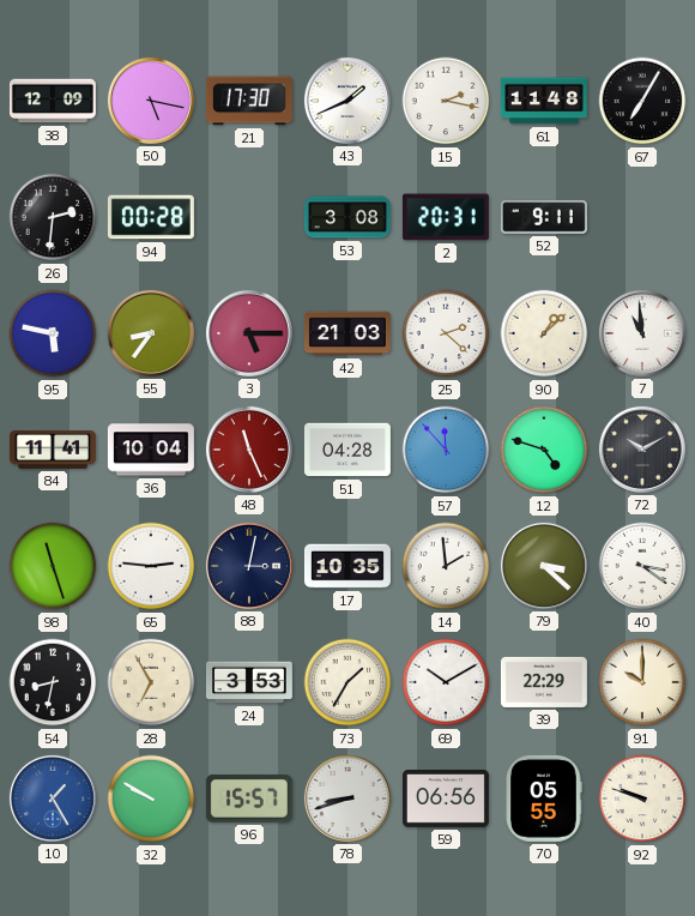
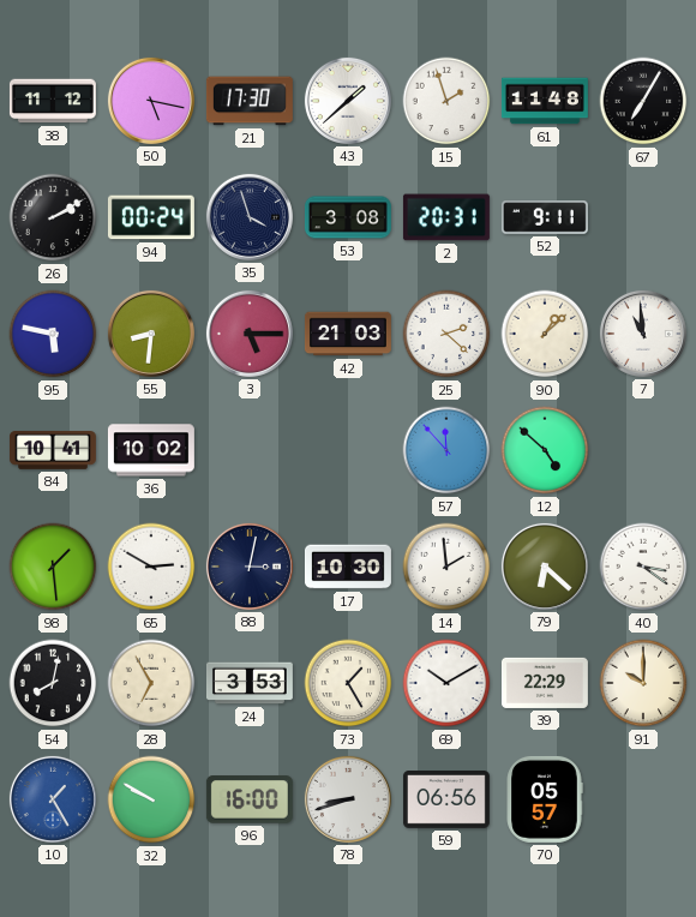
38: 12:09 -> 11:12
43: 1:41 -> 1:38
15: 2:17 -> 1:57
26: 2:31 -> 2:10
94: 00:28 -> 00:24
35: none -> 3:57
55: 8:36 -> 8:31
84: 11:41 -> 10:41
36: 10:04 -> 10:02
48: 11:26 -> none
51: 04:28 -> none
12: 4:48 -> 4:52
72: 10:10 -> none
98: 11:27 -> 1:29
65: 2:46 -> 2:50
17: 10:35 -> 10:30
79: 3:22 -> 6:22
54: 8:32 -> 8:02
73: 1:35 -> 1:25
96: 15:57 -> 16:00
70: 05:55 -> 05:57
92: 9:48 -> none
